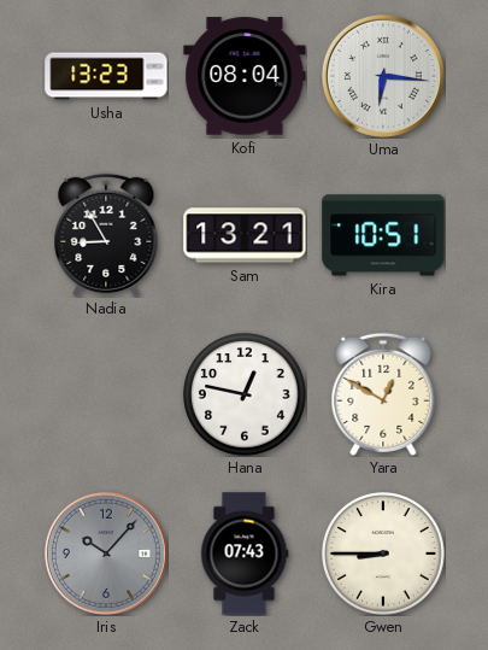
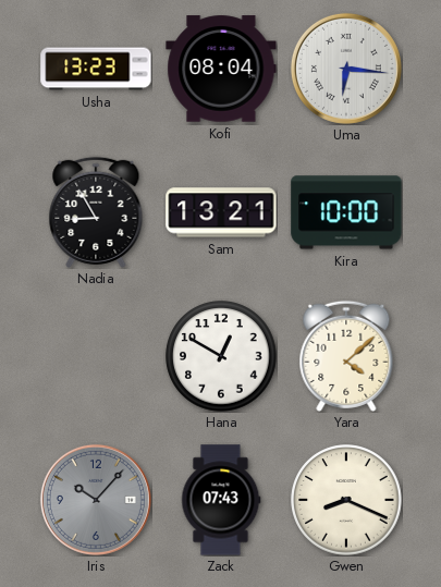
Kira: 10:51 -> 10:00
Hana: 12:47 -> 12:50
Yara: 12:50 -> 4:08
Gwen: 8:45 -> 8:19
